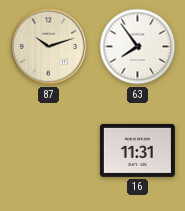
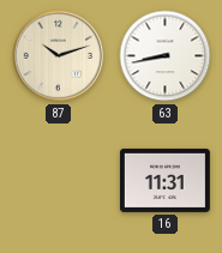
63: 7:54 -> 8:43
